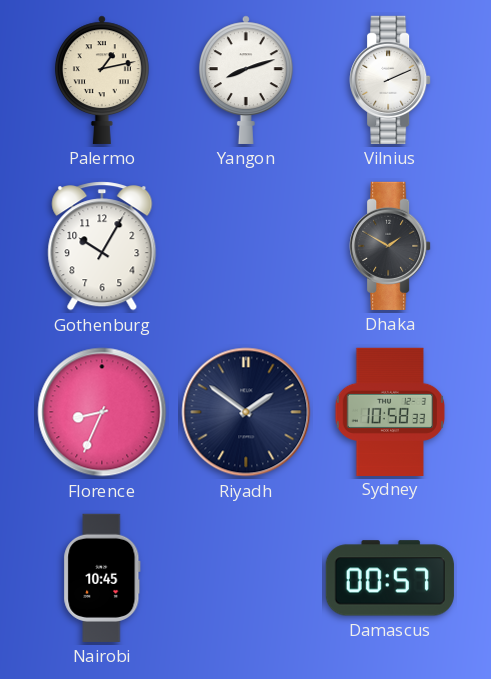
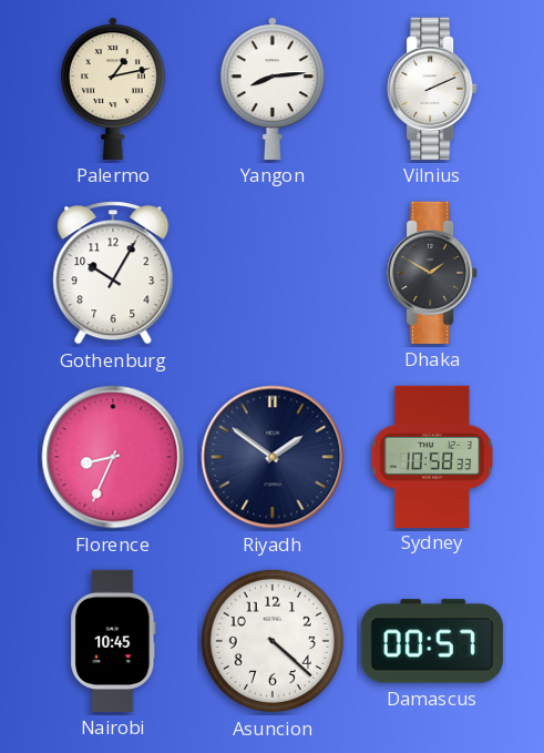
Yangon: 8:12 -> 8:14
Asuncion: none -> 4:22
